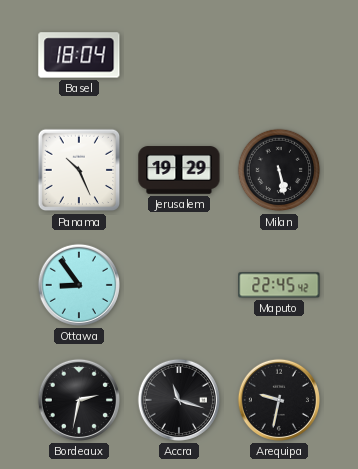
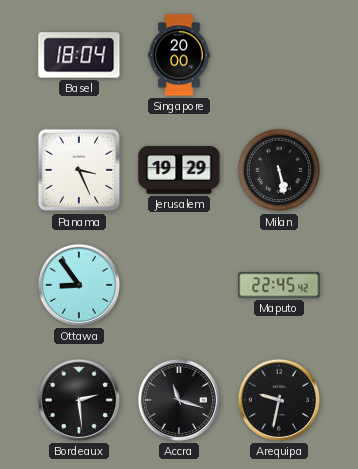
Singapore: none -> 20:00
Panama: 10:26 -> 3:26
Bordeaux: 2:32 -> 2:29
